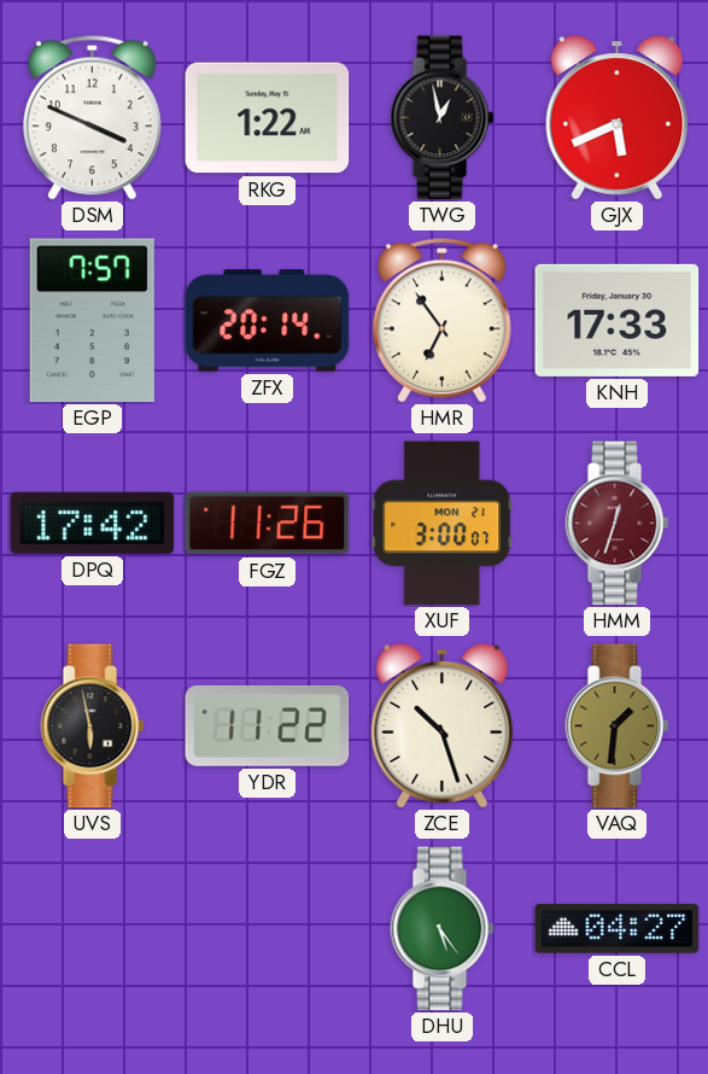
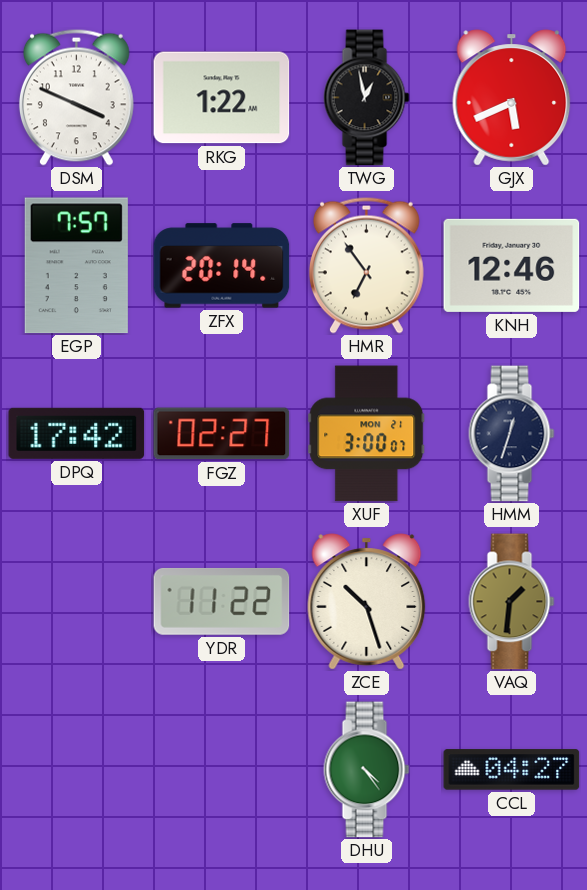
KNH: 17:33 -> 12:46
FGZ: 11:26 -> 02:27
HMM dial: burgundy -> navy
UVS: 5:58 -> none
DHU: 5:24 -> 4:24
